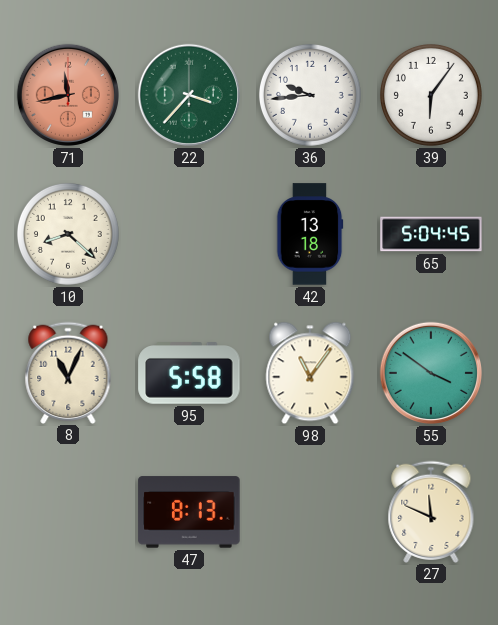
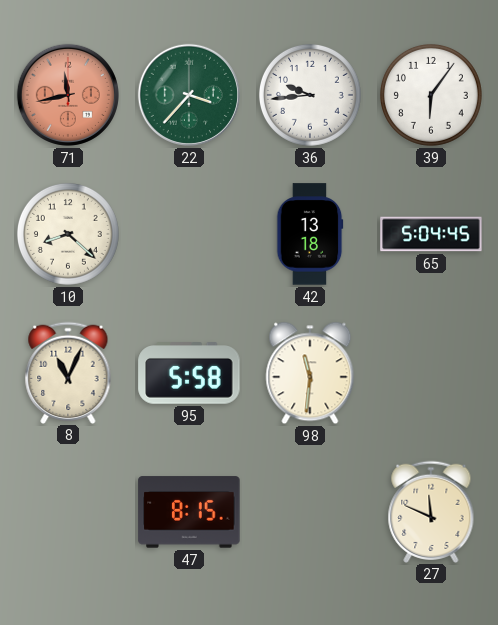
98: 11:06 -> 11:31
55: 3:51 -> none
47: 8:13 -> 8:15
